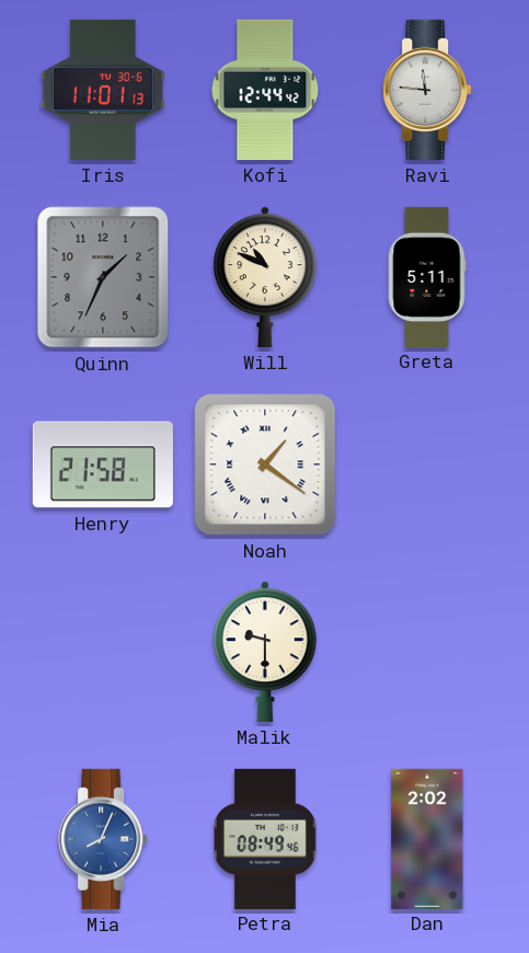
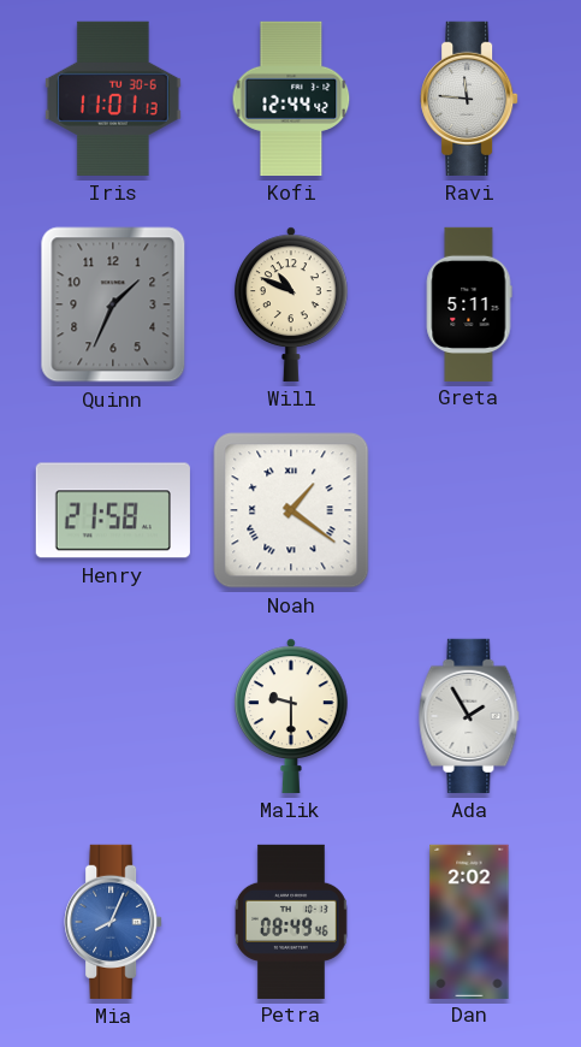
Ada: none -> 1:55
